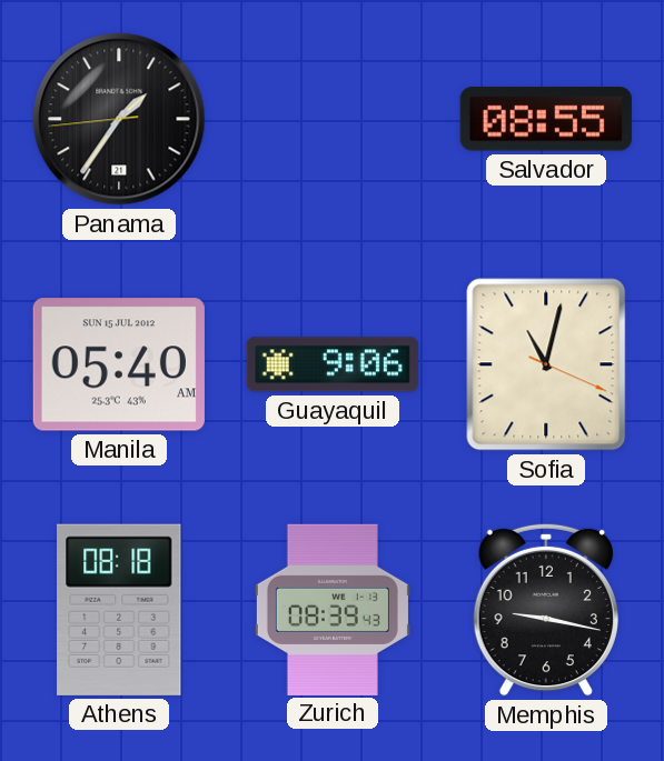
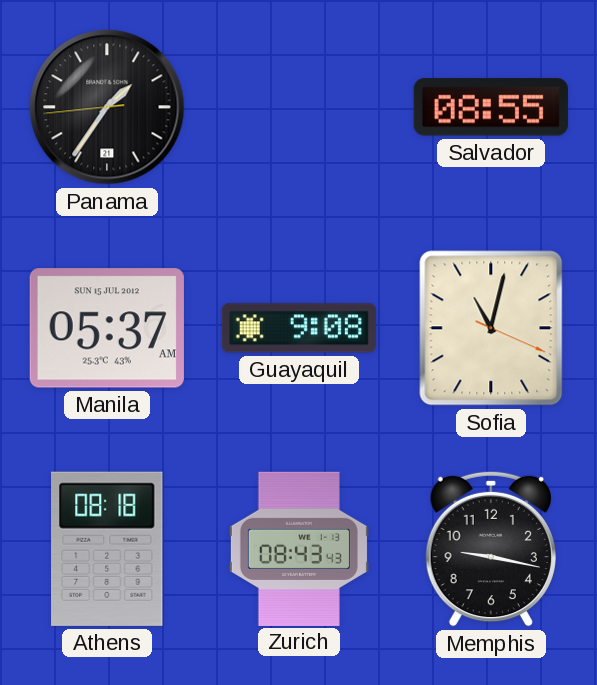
Manila: 05:40 -> 05:37
Guayaquil: 9:06 -> 9:08
Zurich: 08:39 -> 08:43
